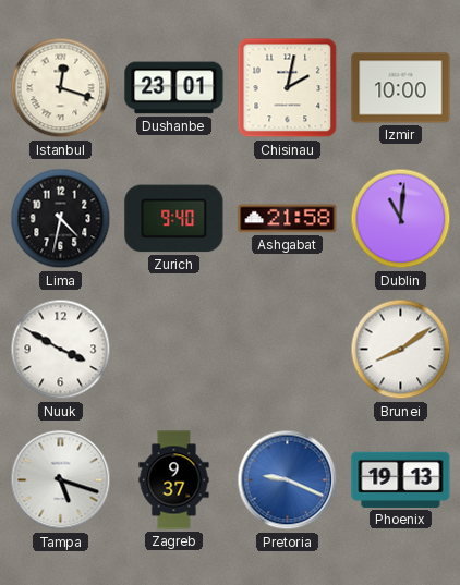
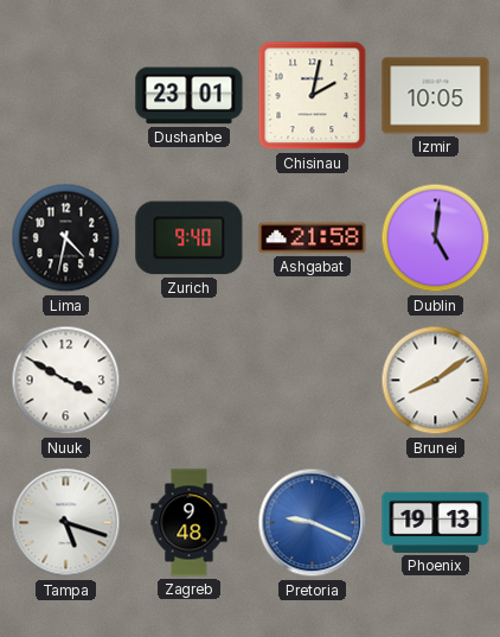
Istanbul: 12:18 -> none
Izmir: 10:00 -> 10:05
Dublin: 11:01 -> 5:01
Zagreb: 9:37 -> 9:48
